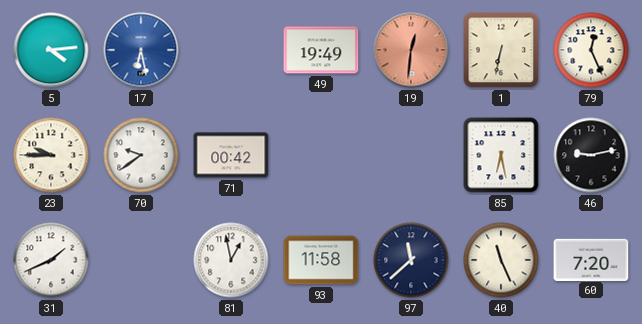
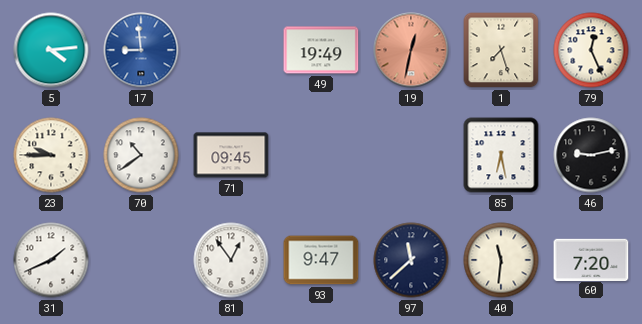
17: 6:28 -> 8:59
19: 12:31 -> 12:32
1: 6:32 -> 7:27
70: 9:39 -> 10:39
71: 00:42 -> 09:45
81: 12:58 -> 12:54
93: 11:58 -> 9:47
40: 11:26 -> 11:31
